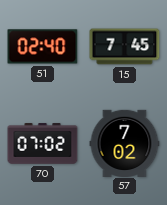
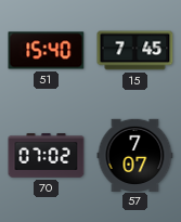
51: 02:40 -> 15:40
57: 7:02 -> 7:07
